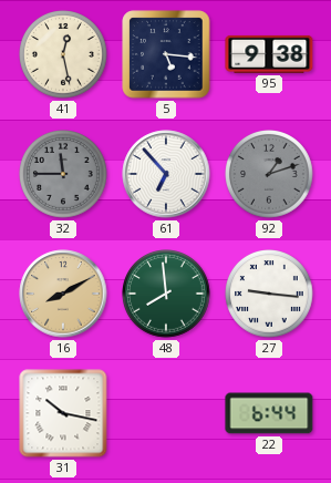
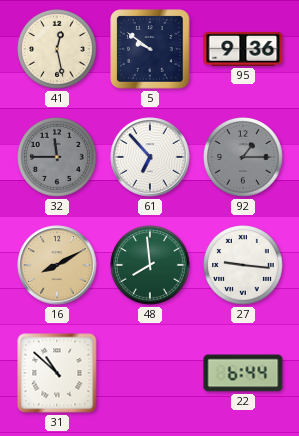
5: 5:16 -> 9:51
95: 9:38 -> 9:36
92: 1:12 -> 1:15
31: 10:17 -> 10:52
